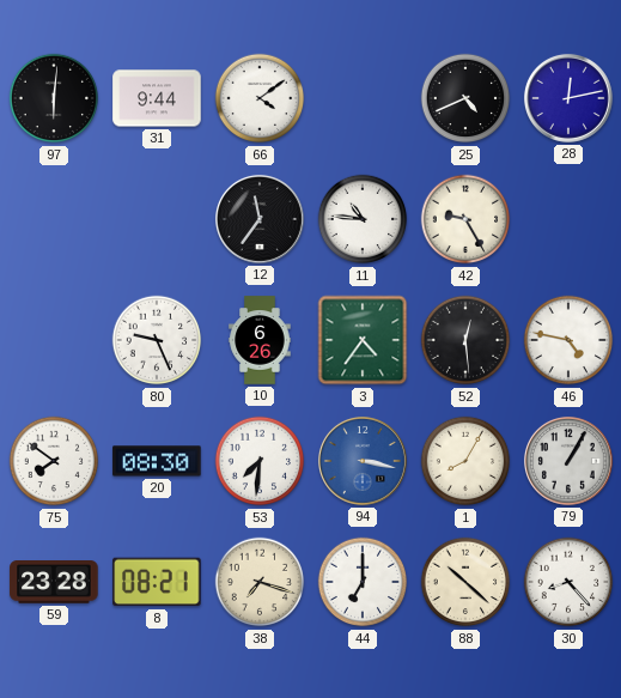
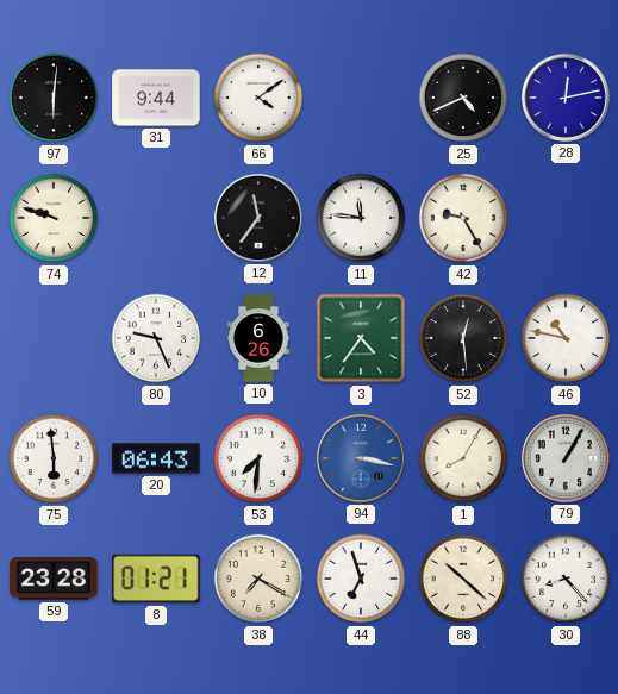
74: none -> 9:48
11: 10:46 -> 11:46
46: 4:47 -> 10:47
75: 7:51 -> 5:59
20: 08:30 -> 06:43
8: 08:21 -> 01:21
38: 7:18 -> 7:20
44: 7:00 -> 6:57
